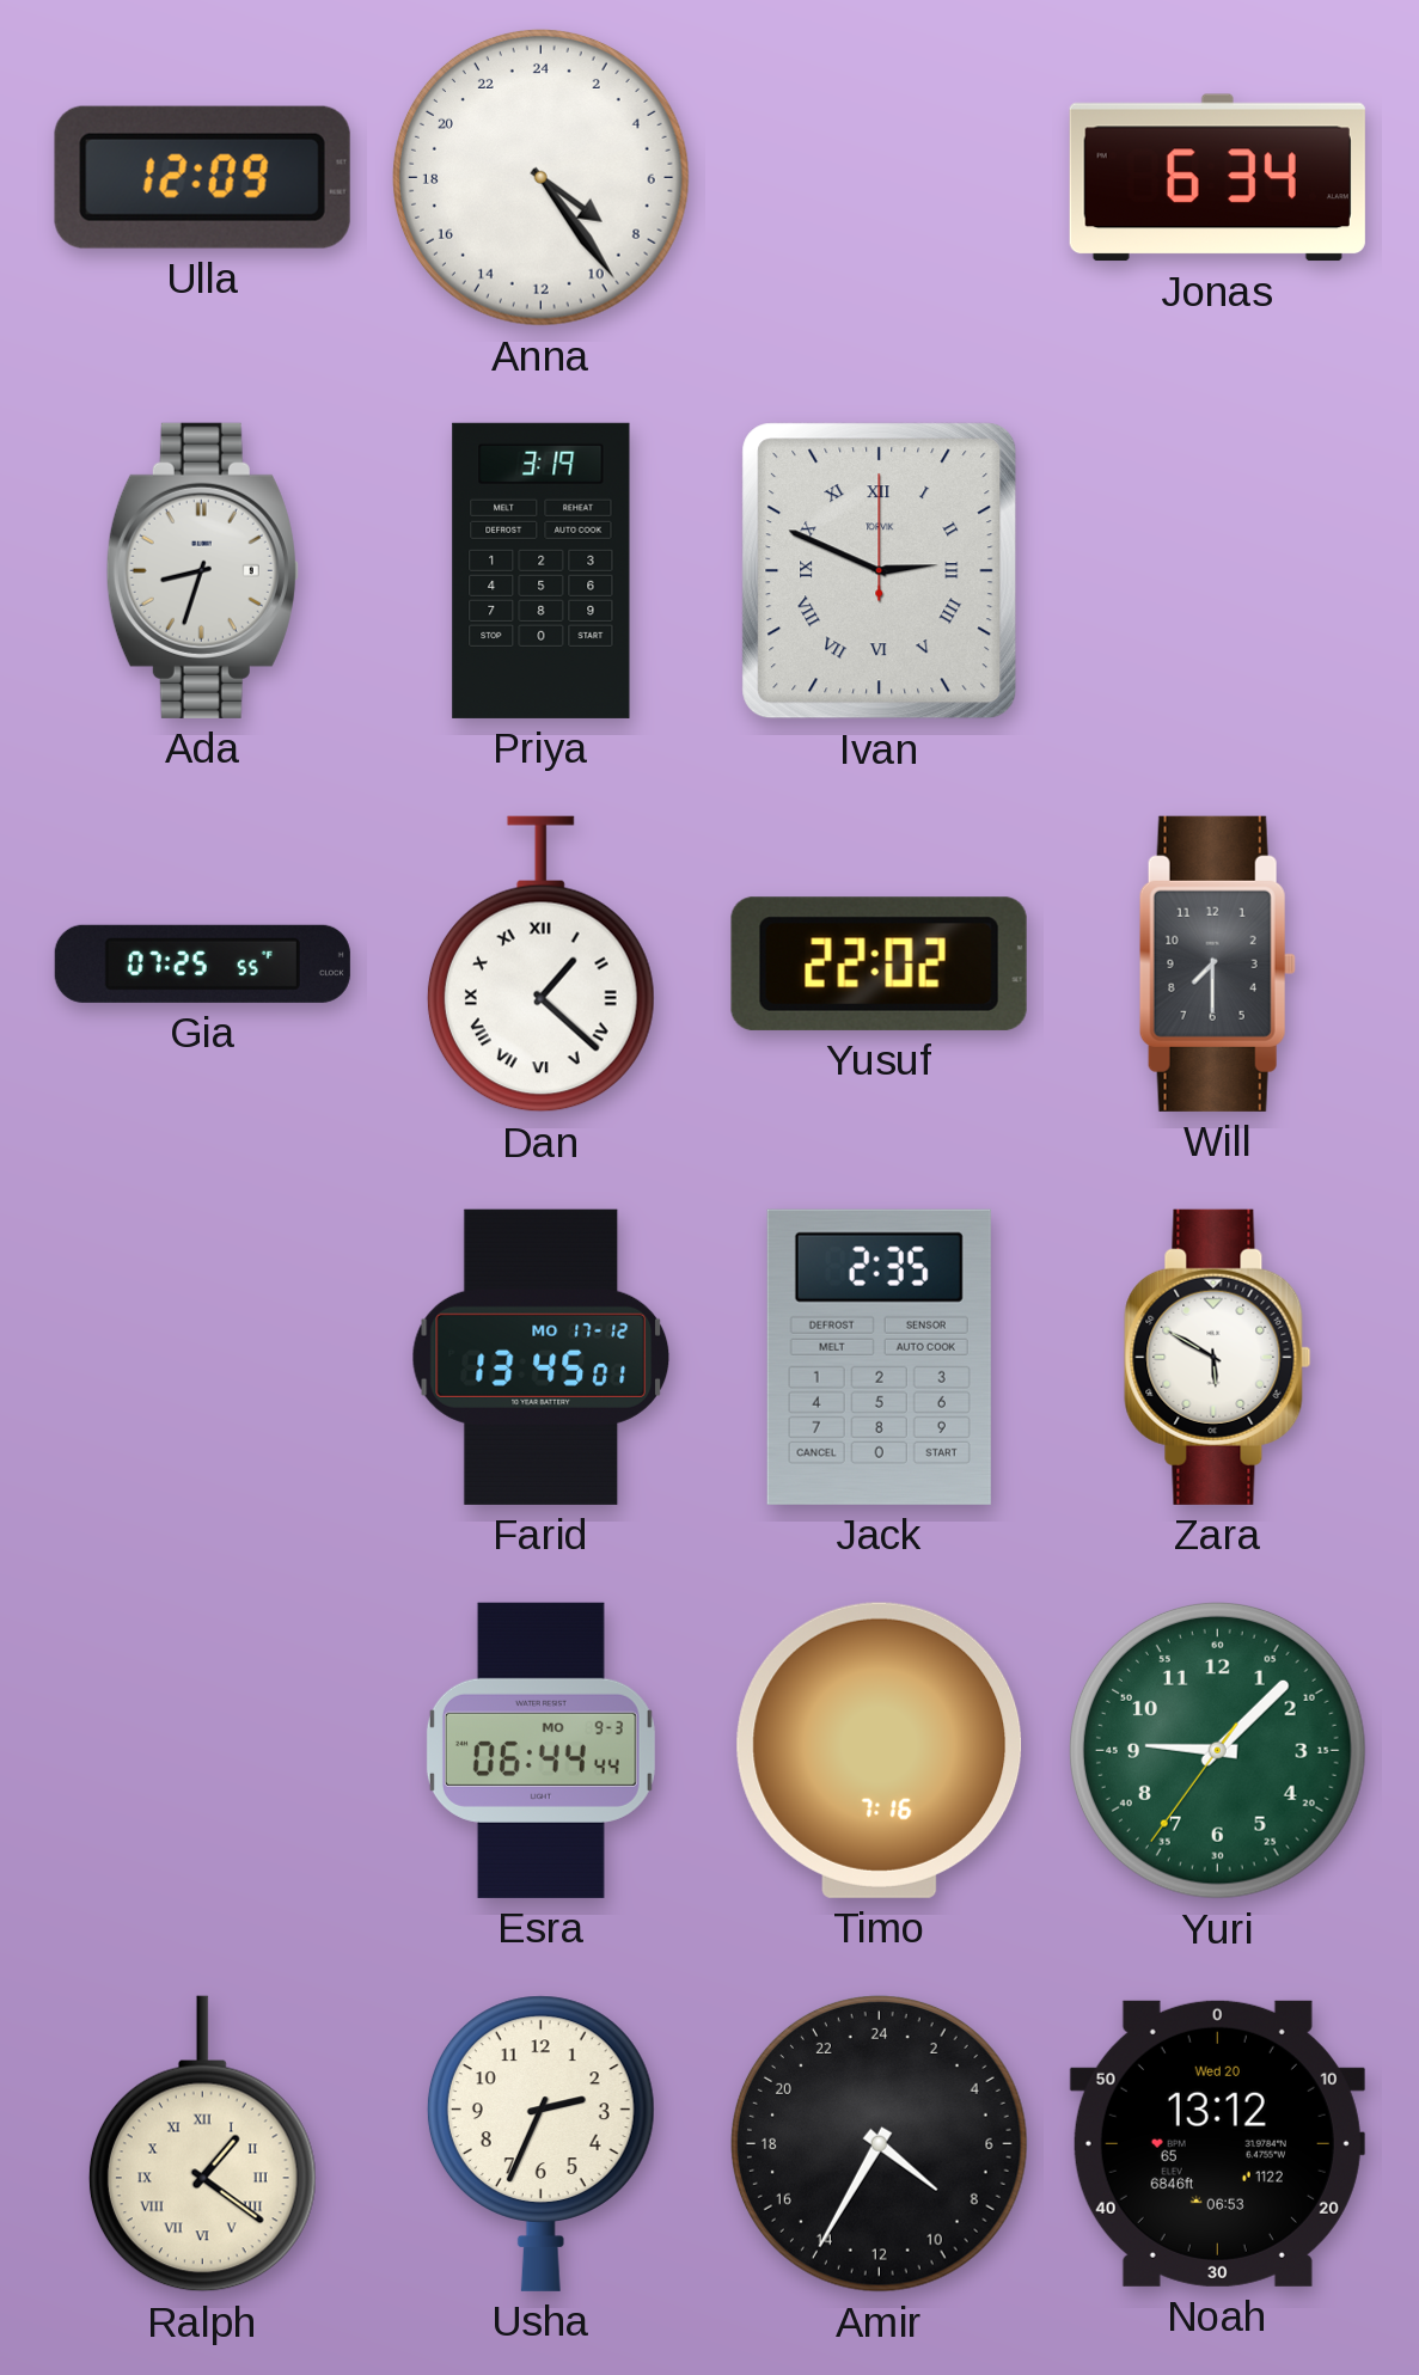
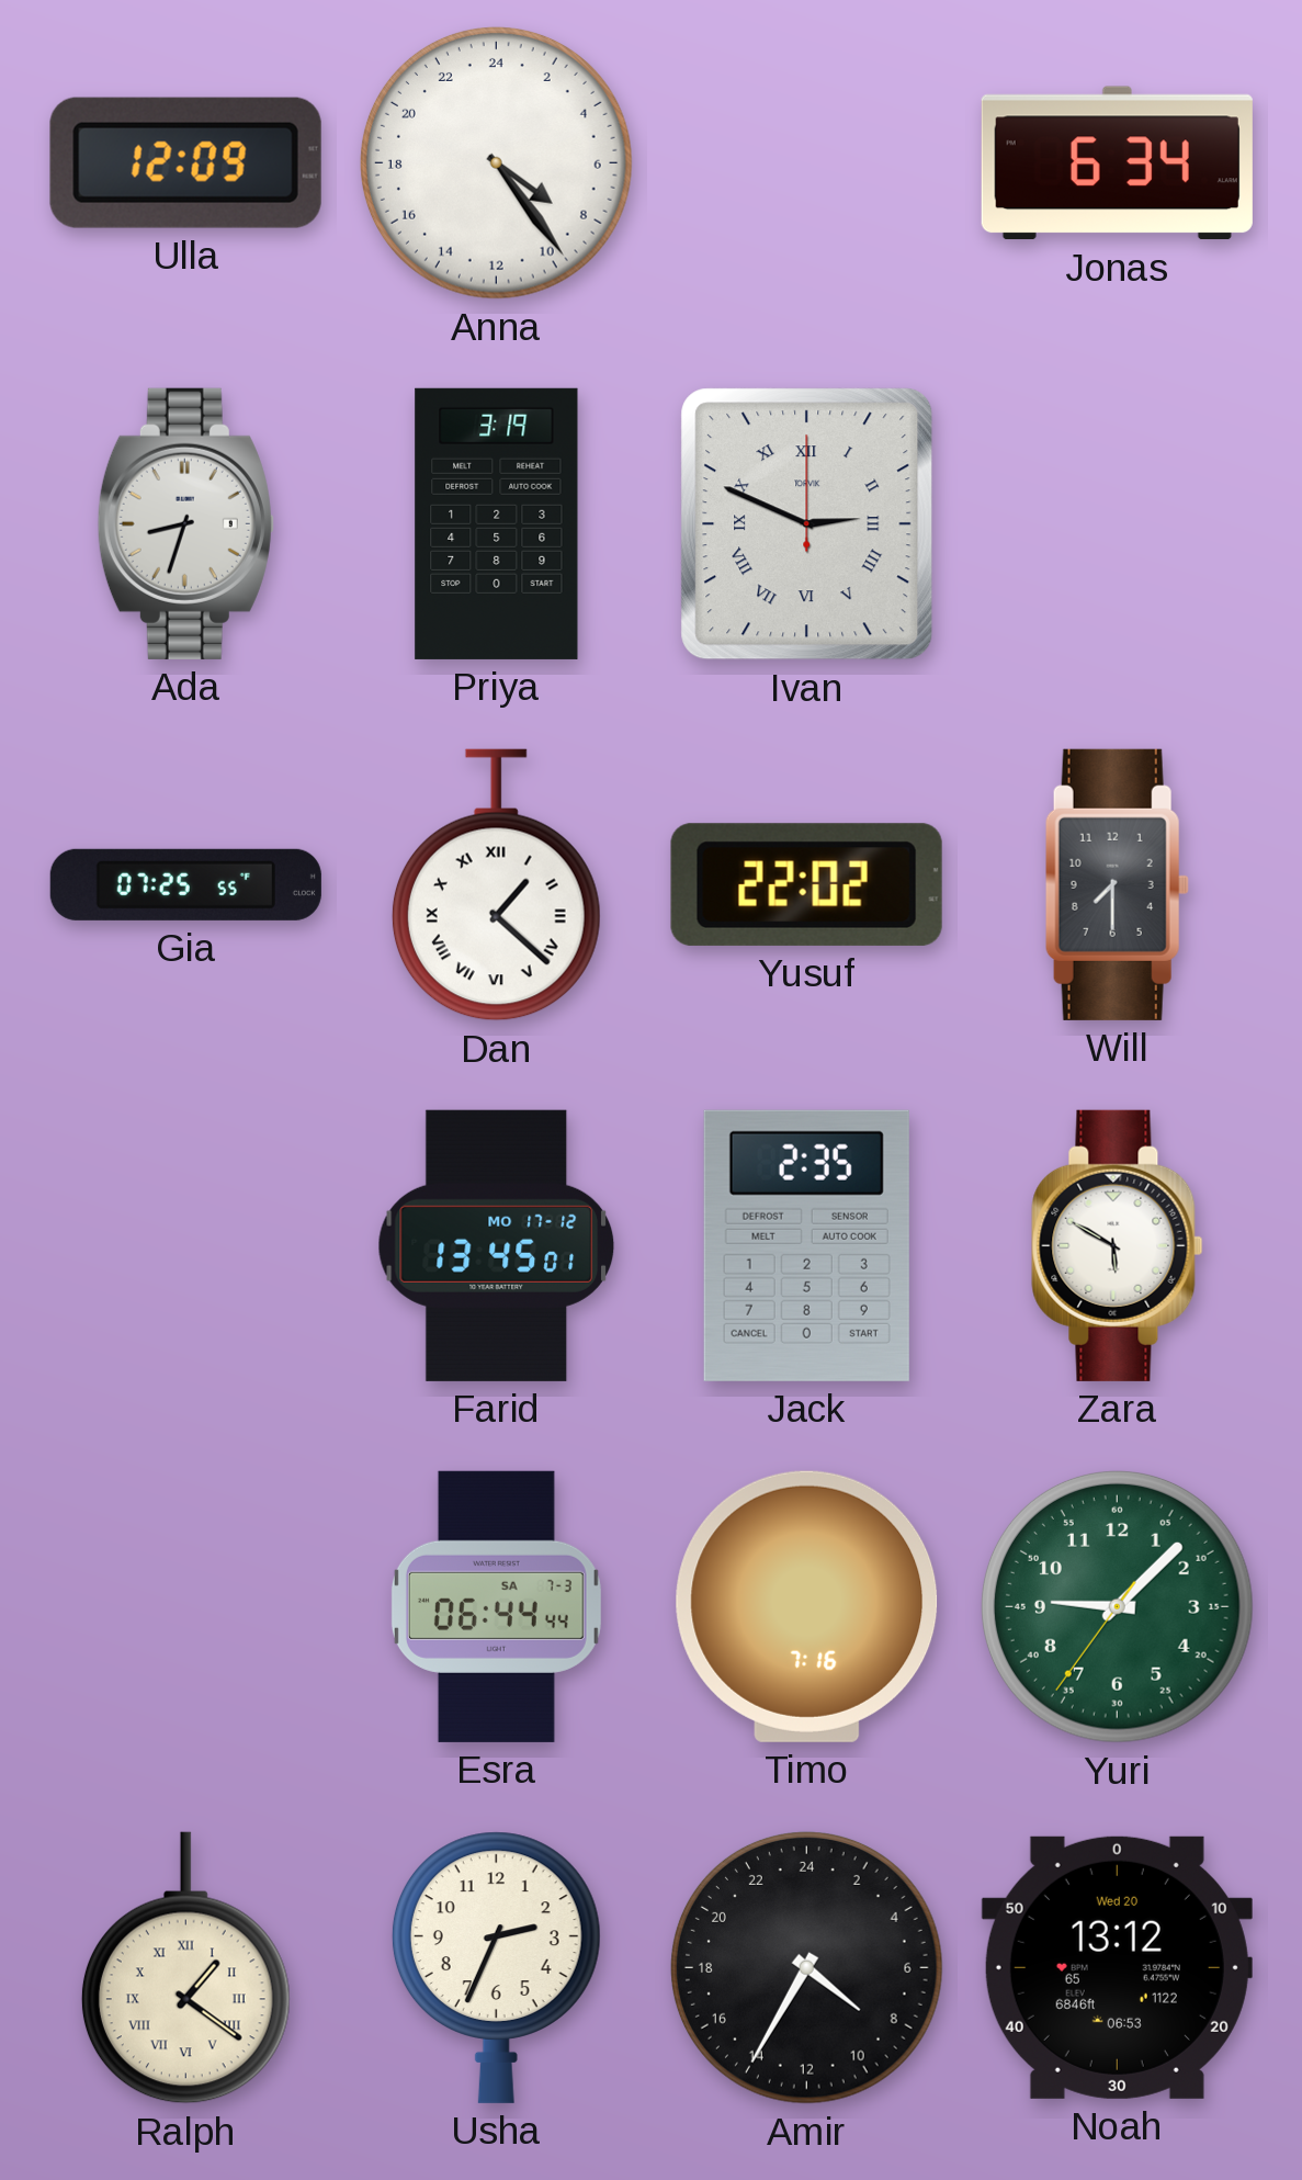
Esra date: MO 9-3 -> SA 7-3
